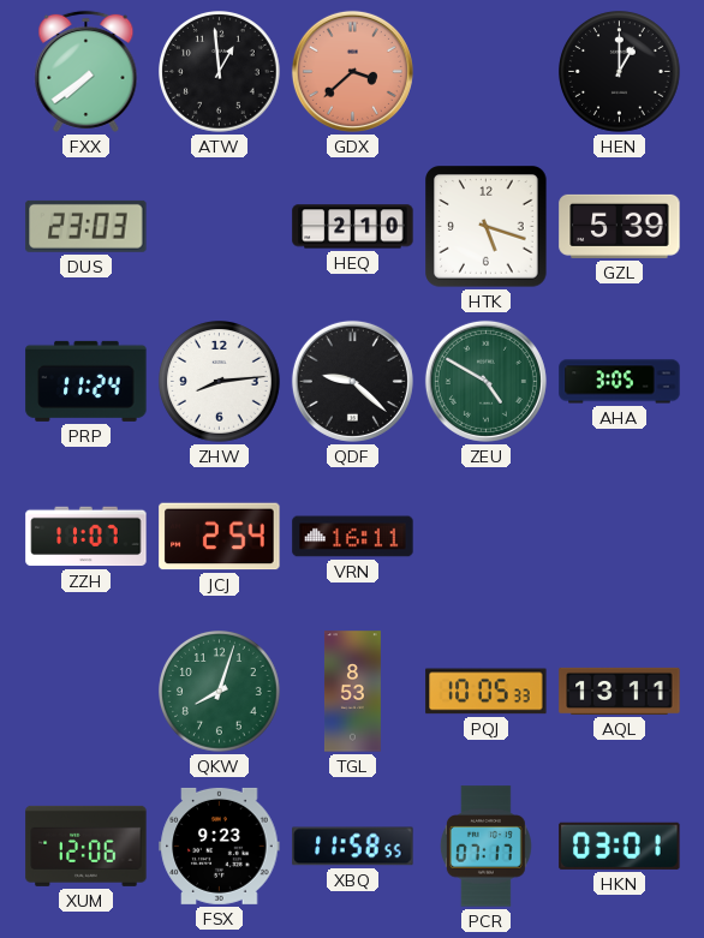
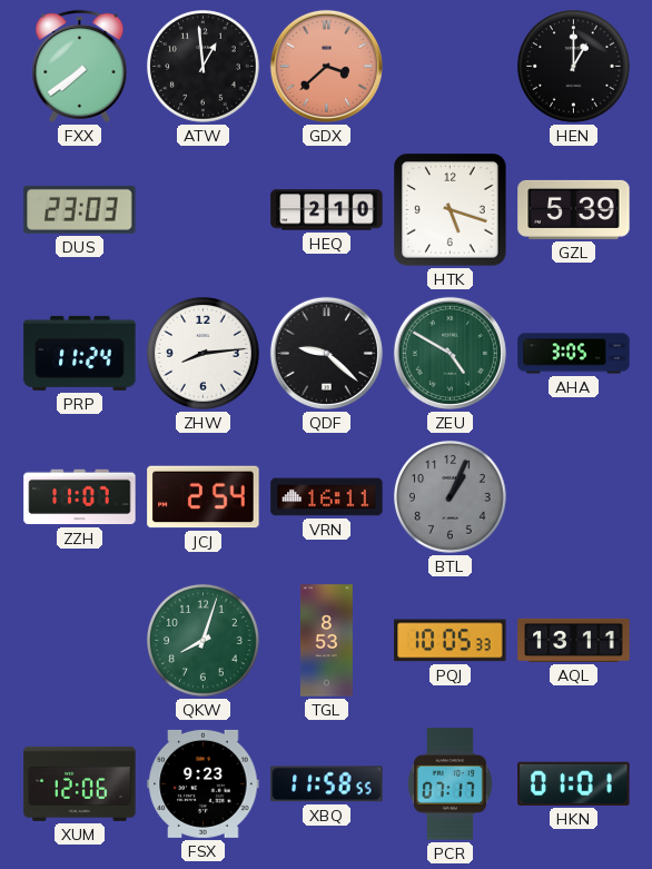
BTL: none -> 1:04
HKN: 03:01 -> 01:01
